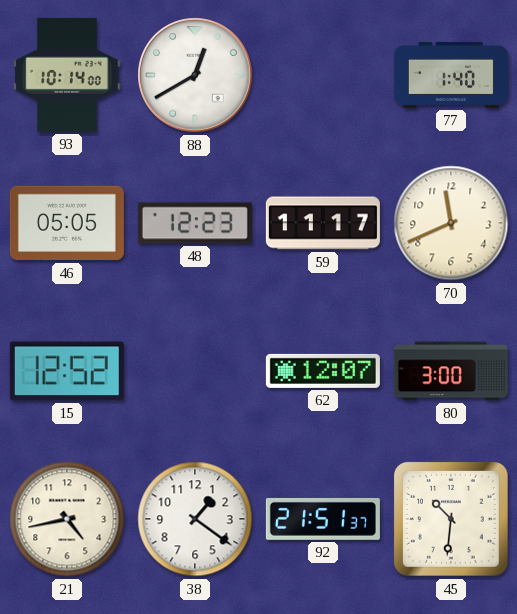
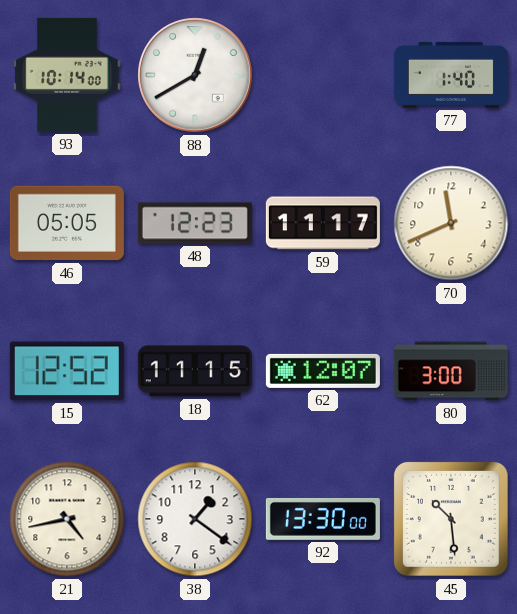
18: none -> 11:15
92: 21:51 -> 13:30
45: 10:31 -> 10:29
